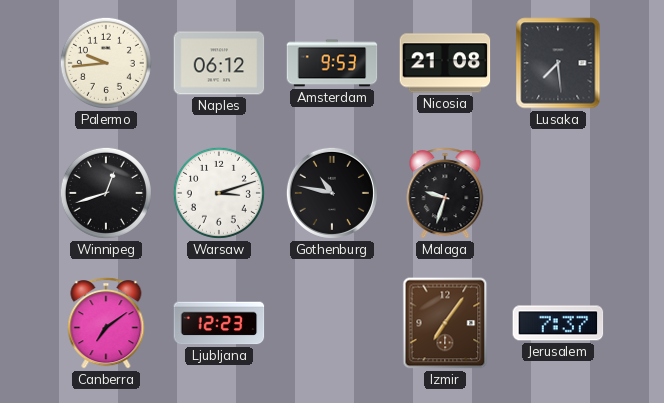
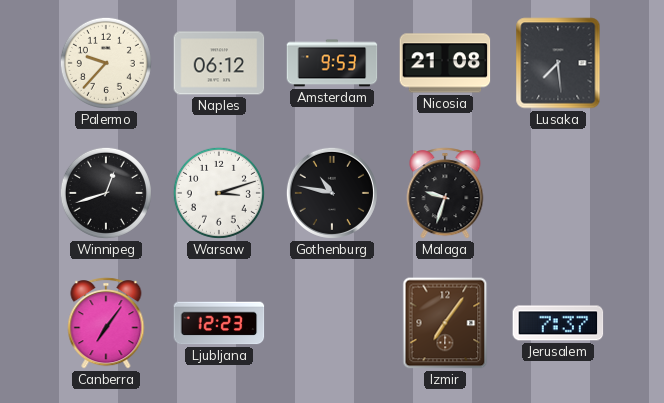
Palermo: 9:44 -> 9:37
Canberra: 7:09 -> 7:06
